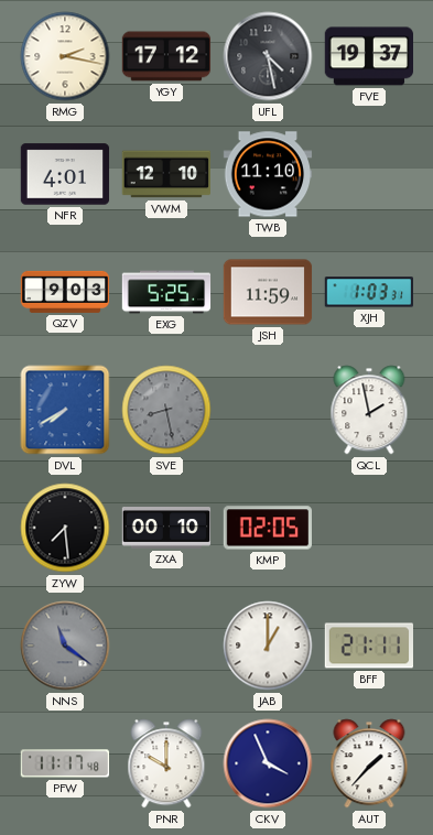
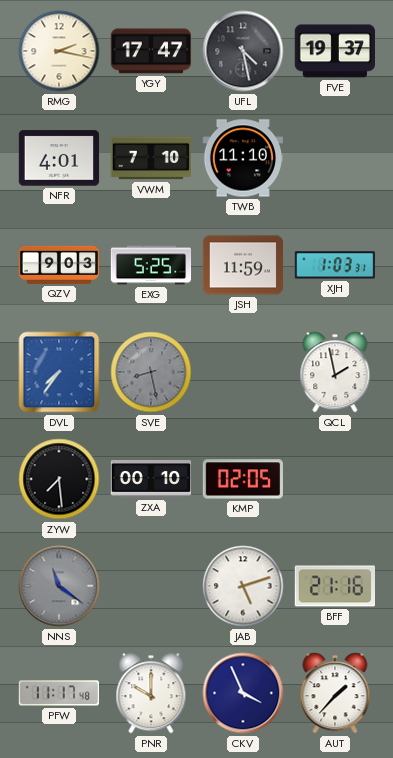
YGY: 17:12 -> 17:47
VWM: 12:10 -> 7:10
DVL: 7:40 -> 7:36
JAB: 1:00 -> 5:12
BFF: 21:11 -> 21:16
